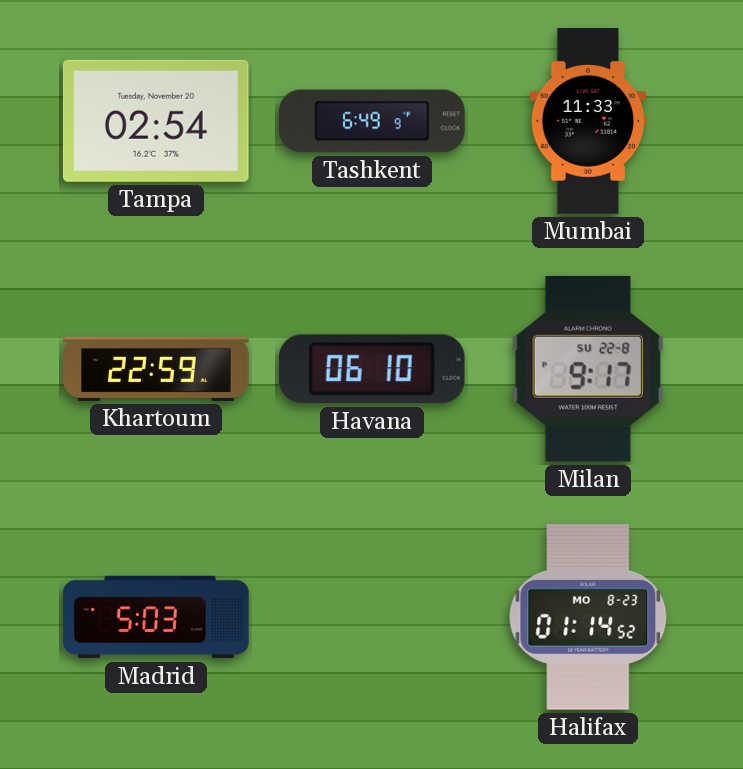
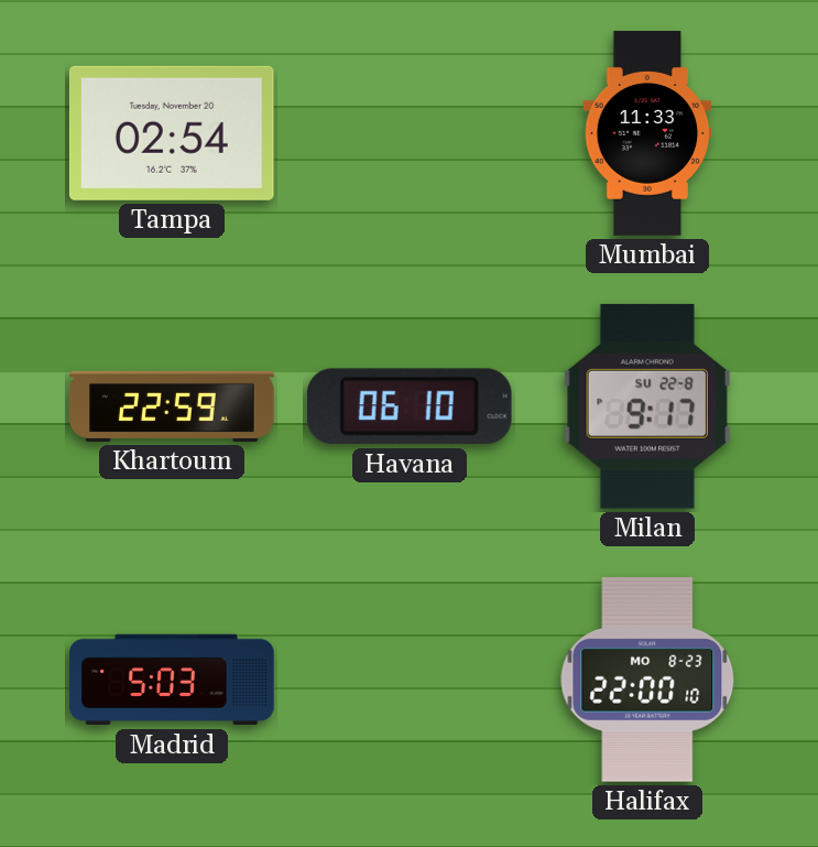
Tashkent: 6:49 -> none
Halifax: 01:14 -> 22:00
